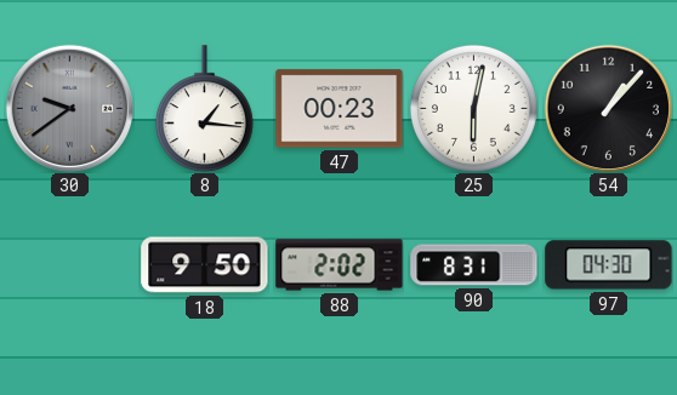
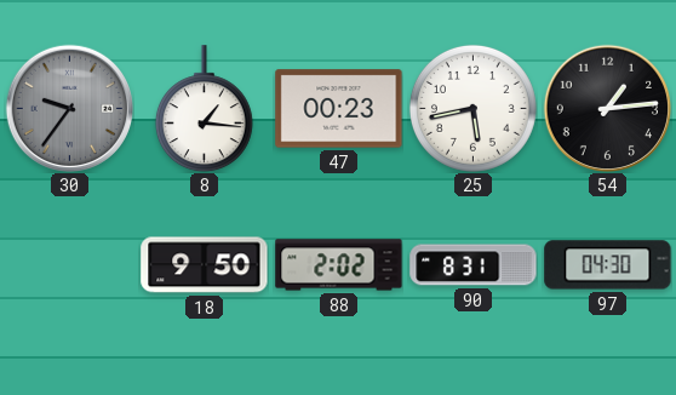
30: 9:39 -> 9:36
25: 6:02 -> 5:43
54: 1:07 -> 1:14
